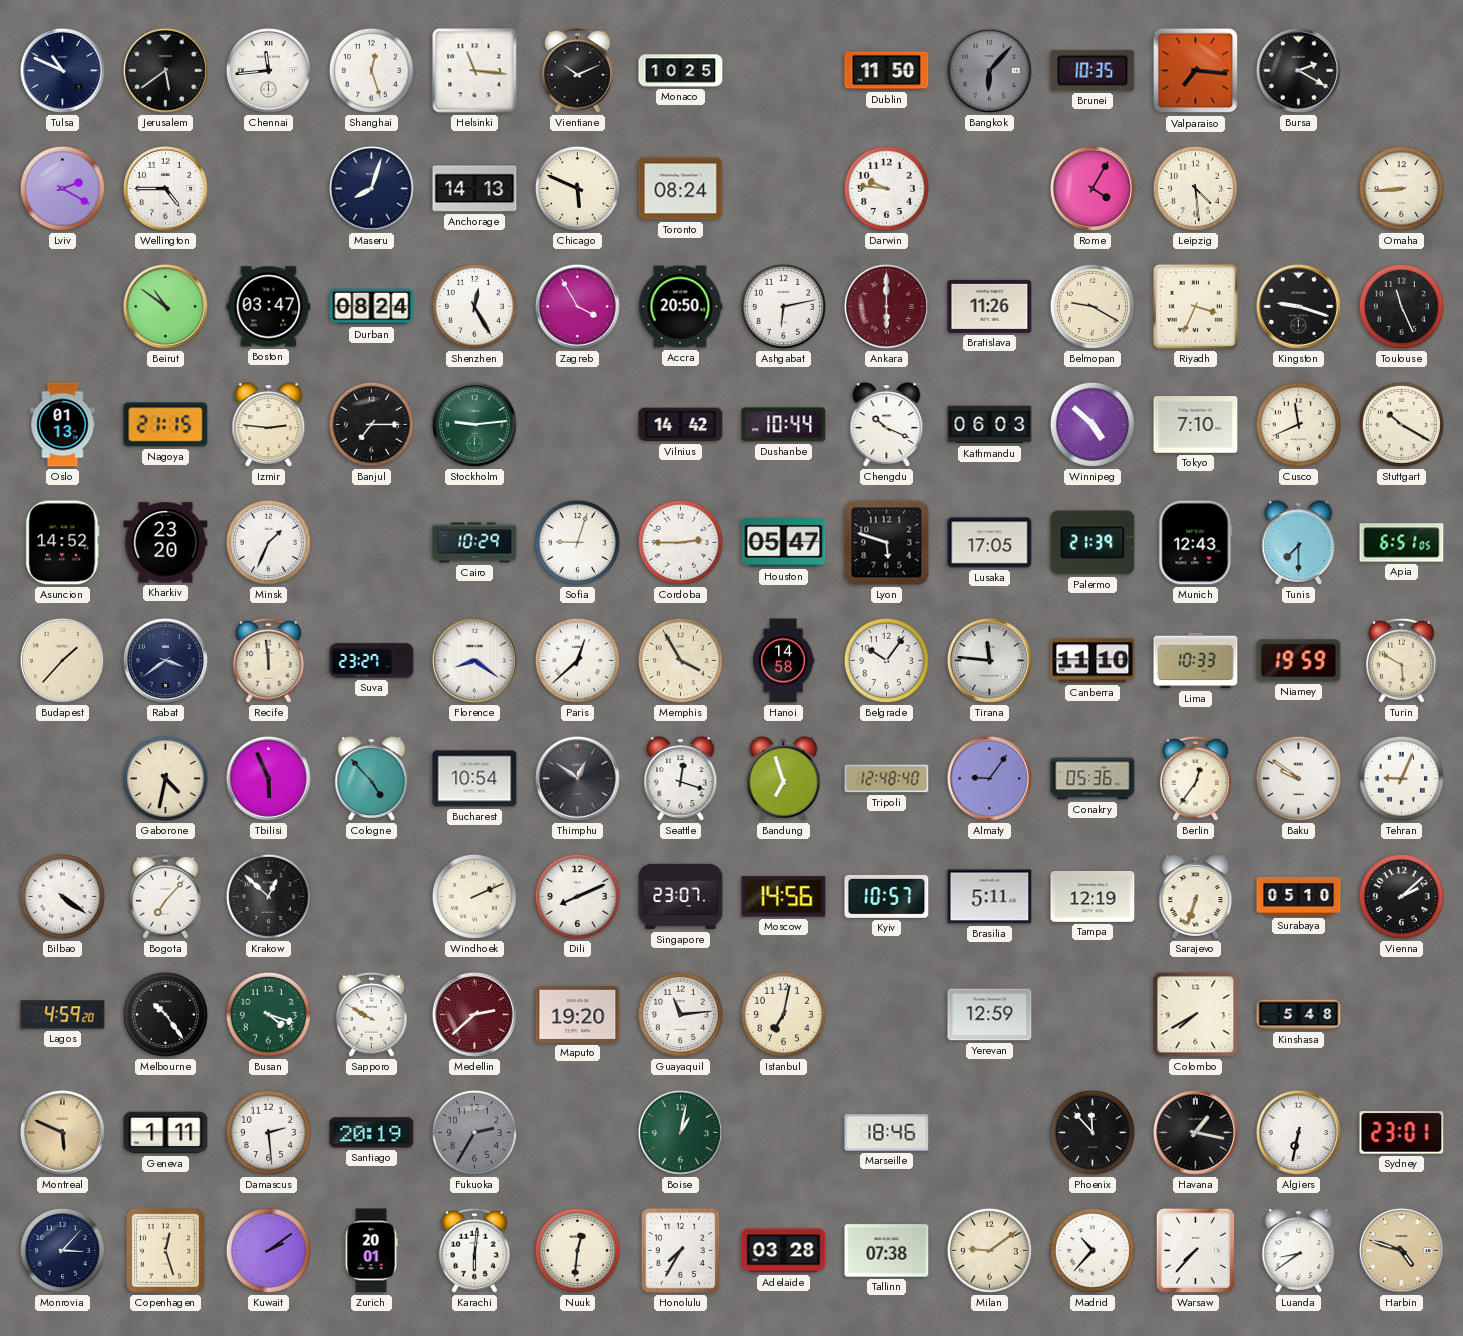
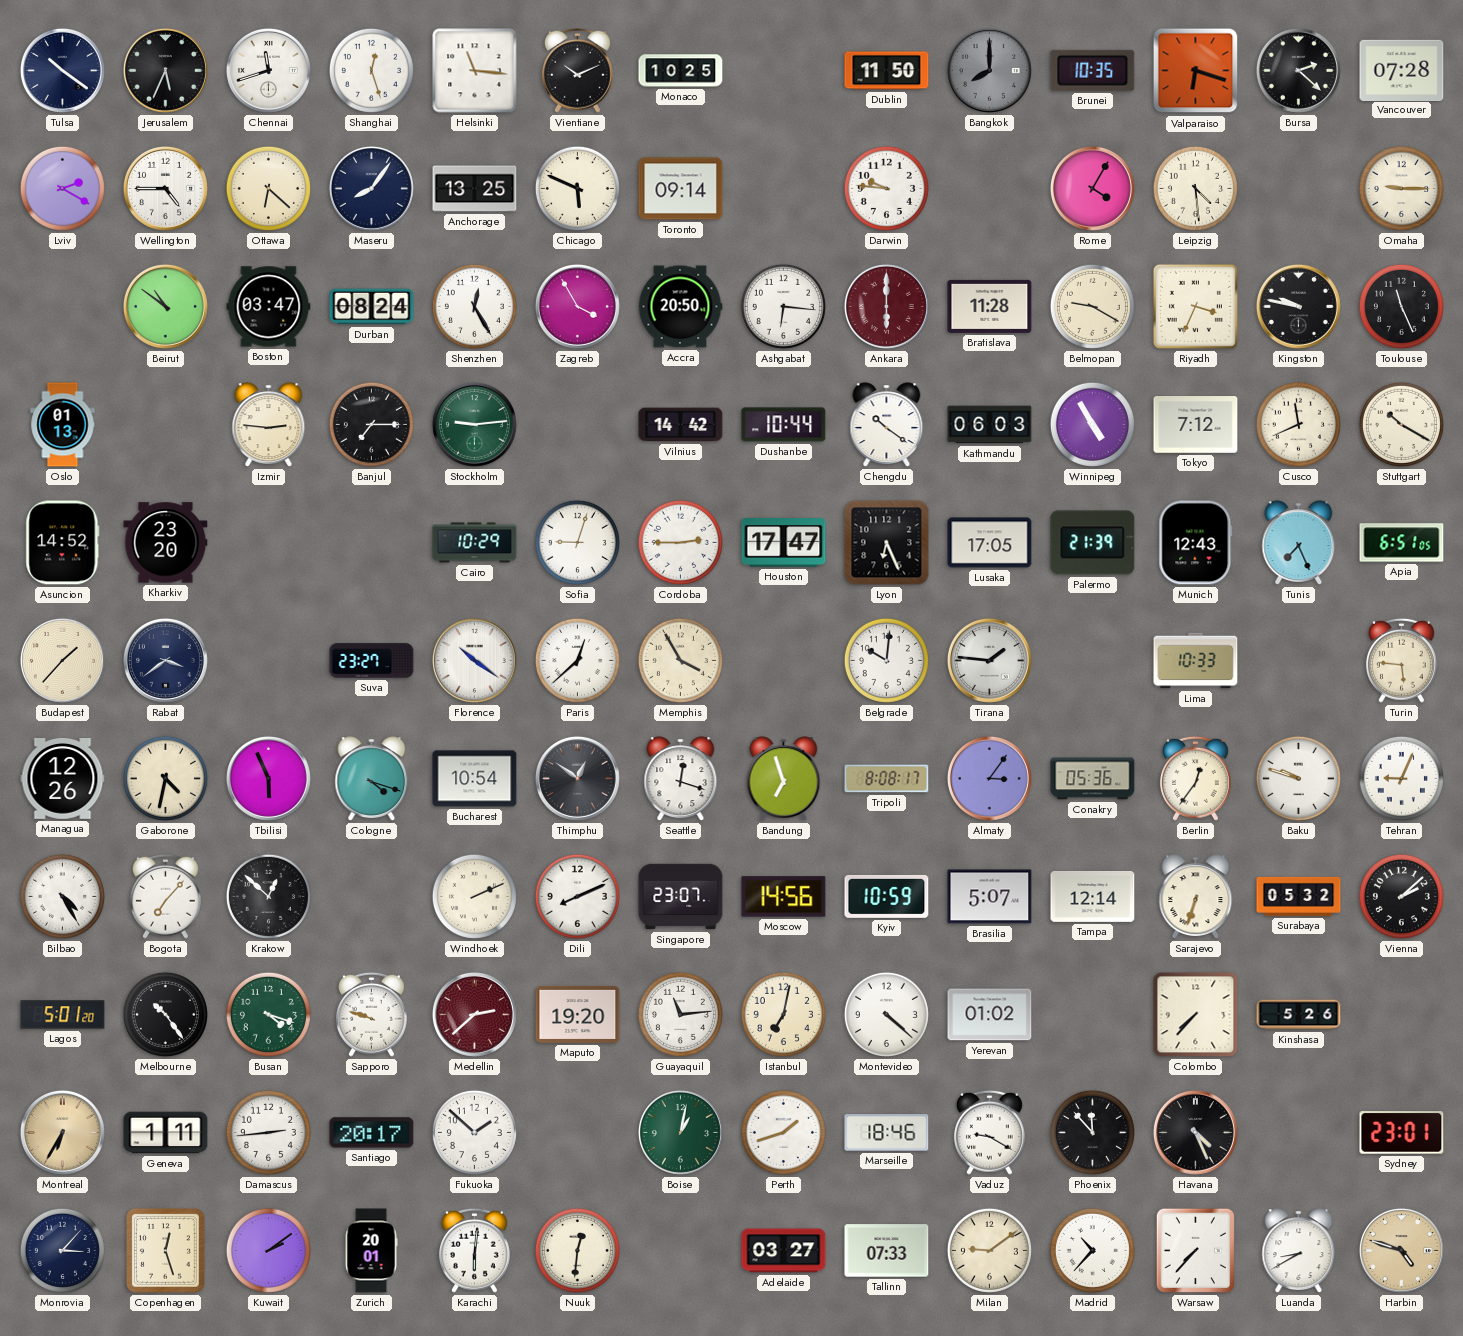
Tulsa: 10:49 -> 10:21
Jerusalem: 5:39 -> 5:34
Chennai: 11:44 -> 11:42
Bangkok: 6:07 -> 8:00
Valparaiso: 7:16 -> 6:18
Bursa: 2:20 -> 2:22
Vancouver: none -> 07:28
Ottawa: none -> 6:22
Maseru: 8:03 -> 8:06
Anchorage: 14:13 -> 13:25
Toronto: 08:24 -> 09:14
Omaha: 8:44 -> 9:15
Ashgabat: 6:13 -> 6:16
Bratislava: 11:26 -> 11:28
Kingston: 9:18 -> 9:47
Nagoya: 21:15 -> none
Chengdu: 10:19 -> 10:21
Winnipeg: 4:52 -> 4:55
Tokyo: 7:10 -> 7:12
Minsk: 1:34 -> none
Houston: 05:47 -> 17:47
Lyon: 5:48 -> 6:26
Tunis: 7:30 -> 7:26
Recife: 11:59 -> none
Florence: 8:21 -> 10:21
Hanoi: 14:58 -> none
Belgrade: 10:06 -> 10:01
Tirana: 11:46 -> 1:46
Canberra: 11:10 -> none
Niamey: 19:59 -> none
Turin: 5:50 -> 5:46
Managua: none -> 12:26
Cologne: 4:53 -> 4:18
Tripoli: 12:48 -> 8:08
Almaty: 9:06 -> 3:06
Baku: 9:51 -> 9:48
Bilbao: 4:21 -> 4:25
Kyiv: 10:57 -> 10:59
Brasilia: 5:11 -> 5:07
Tampa: 12:19 -> 12:14
Surabaya: 05:10 -> 05:32
Lagos: 4:59 -> 5:01
Sapporo: 9:50 -> 9:48
Montevideo: none -> 4:22
Yerevan: 12:59 -> 01:02
Colombo: 7:40 -> 7:37
Kinshasa: 5:48 -> 5:26
Montreal: 5:49 -> 6:35
Damascus: 2:29 -> 2:44
Santiago: 20:19 -> 20:17
Fukuoka: 2:35 -> 1:52
Fukuoka dial: grey -> white
Perth: none -> 1:42
Vaduz: none -> 9:20
Havana: 1:17 -> 4:26
Algiers: 6:32 -> none
Honolulu: 7:35 -> none
Adelaide: 03:28 -> 03:27
Tallinn: 07:38 -> 07:33
Luanda: 8:39 -> 8:40
